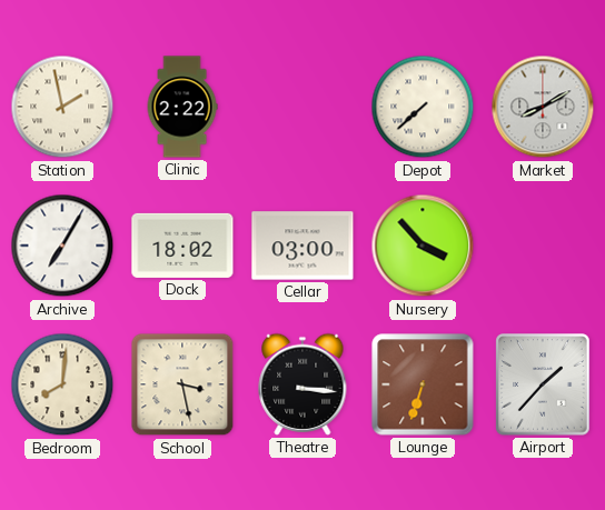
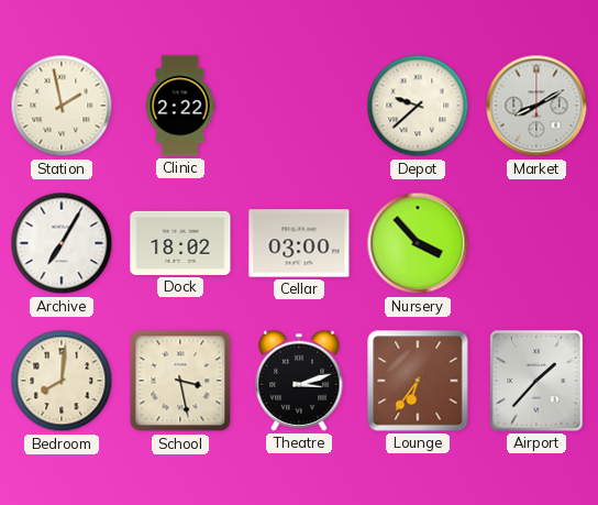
Depot: 7:38 -> 9:38
Theatre: 3:16 -> 3:12
Lounge: 6:33 -> 6:36
